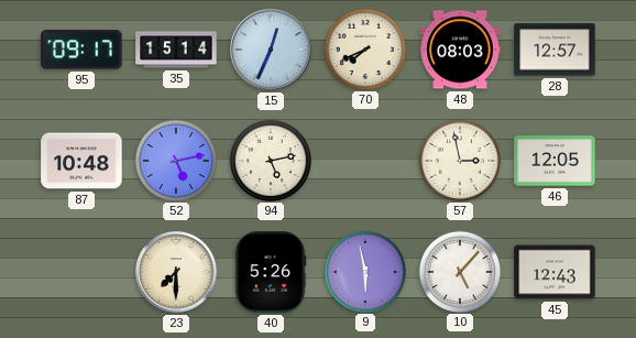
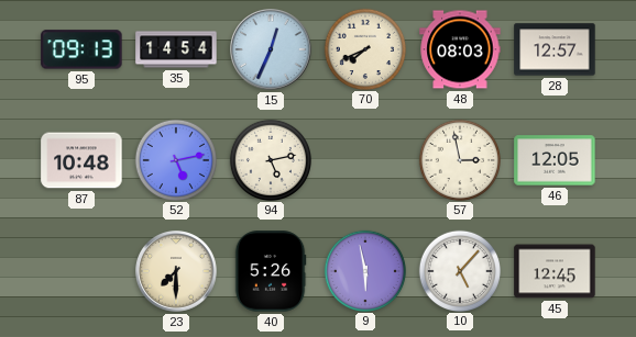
95: 09:17 -> 09:13
35: 15:14 -> 14:54
45: 12:43 -> 12:45
